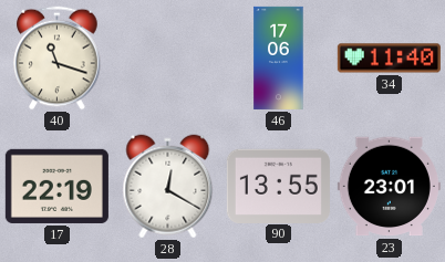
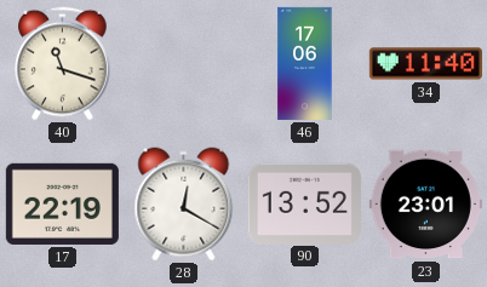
90: 13:55 -> 13:52
